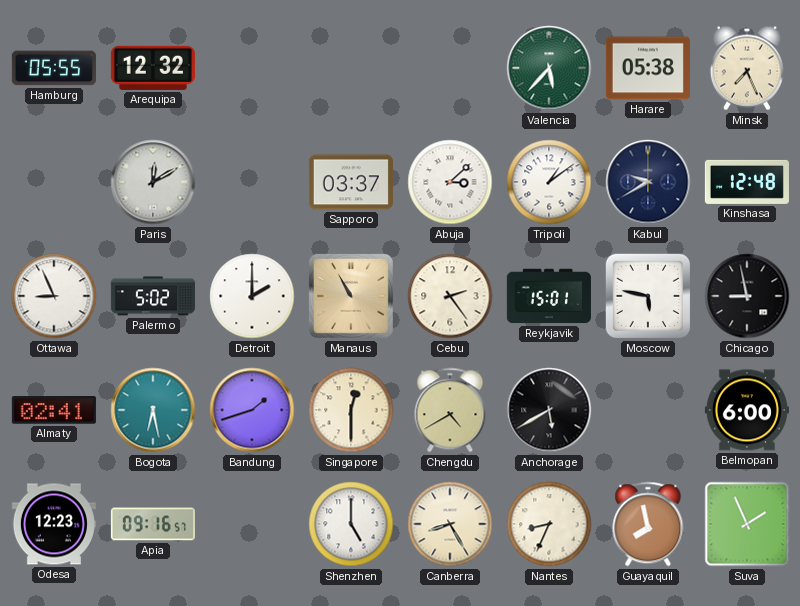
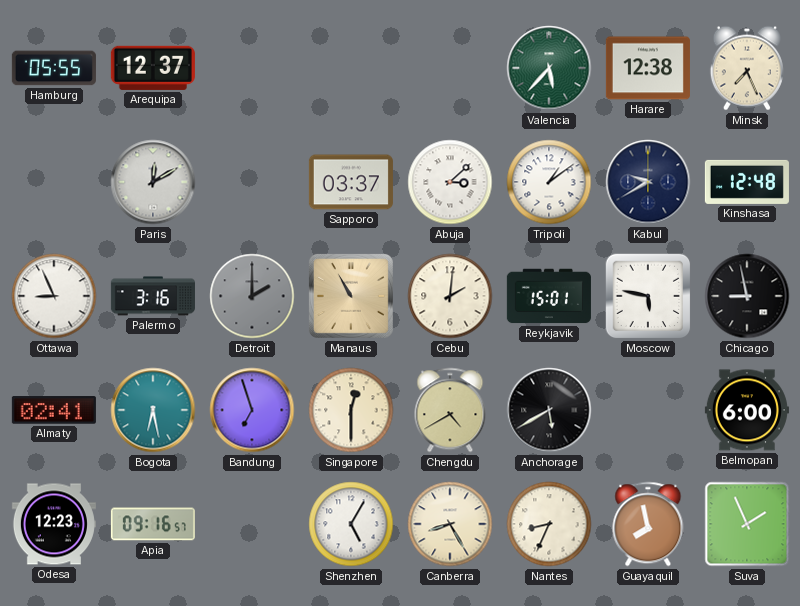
Arequipa: 12:32 -> 12:37
Harare: 05:38 -> 12:38
Palermo: 5:02 -> 3:16
Detroit dial: white -> grey
Cebu: 2:24 -> 2:01
Bandung: 1:42 -> 6:57
Shenzhen: 5:00 -> 5:05
